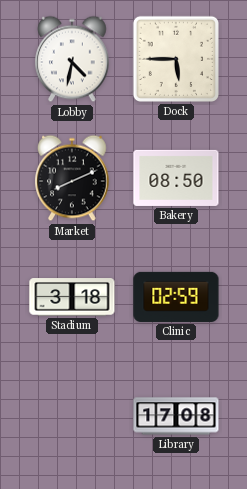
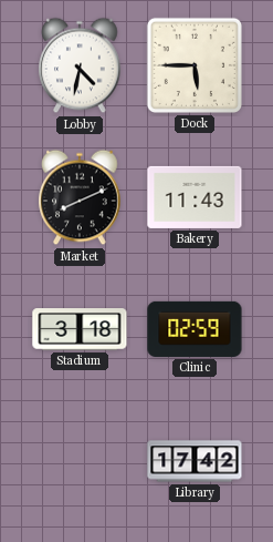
Bakery: 08:50 -> 11:43
Library: 17:08 -> 17:42
